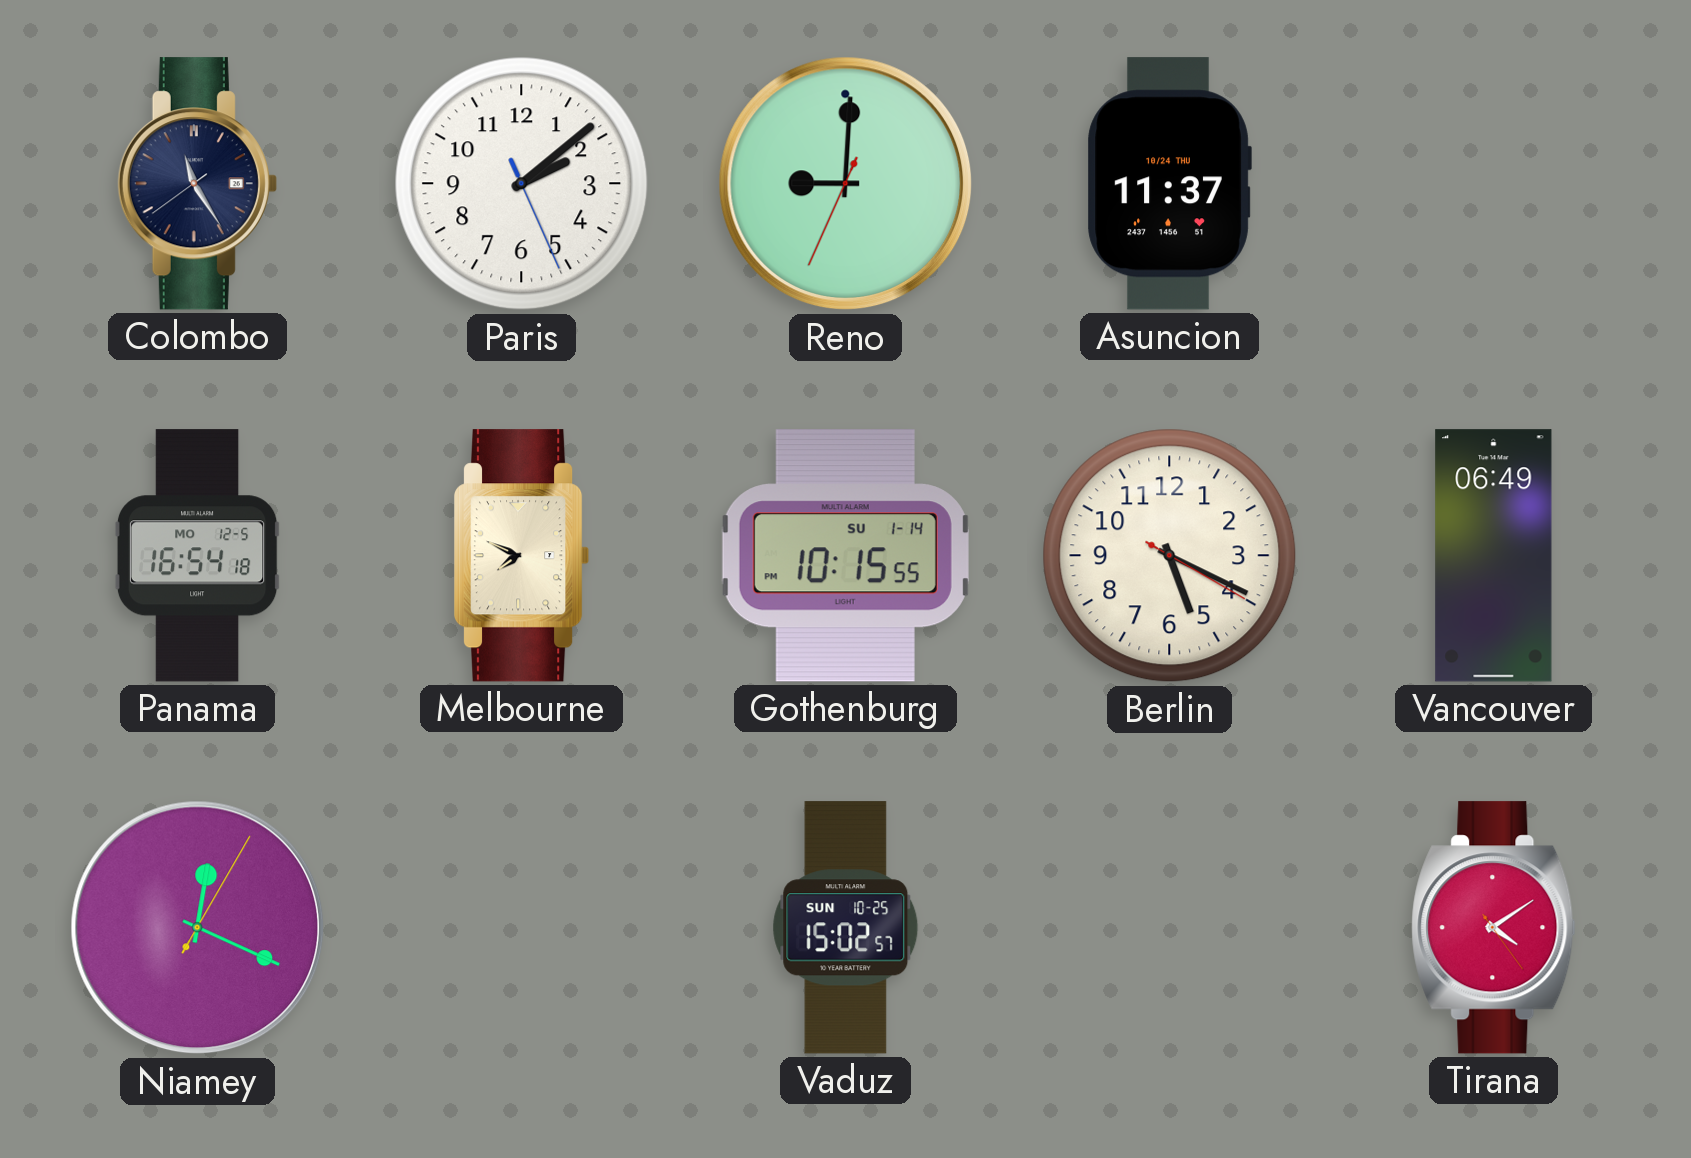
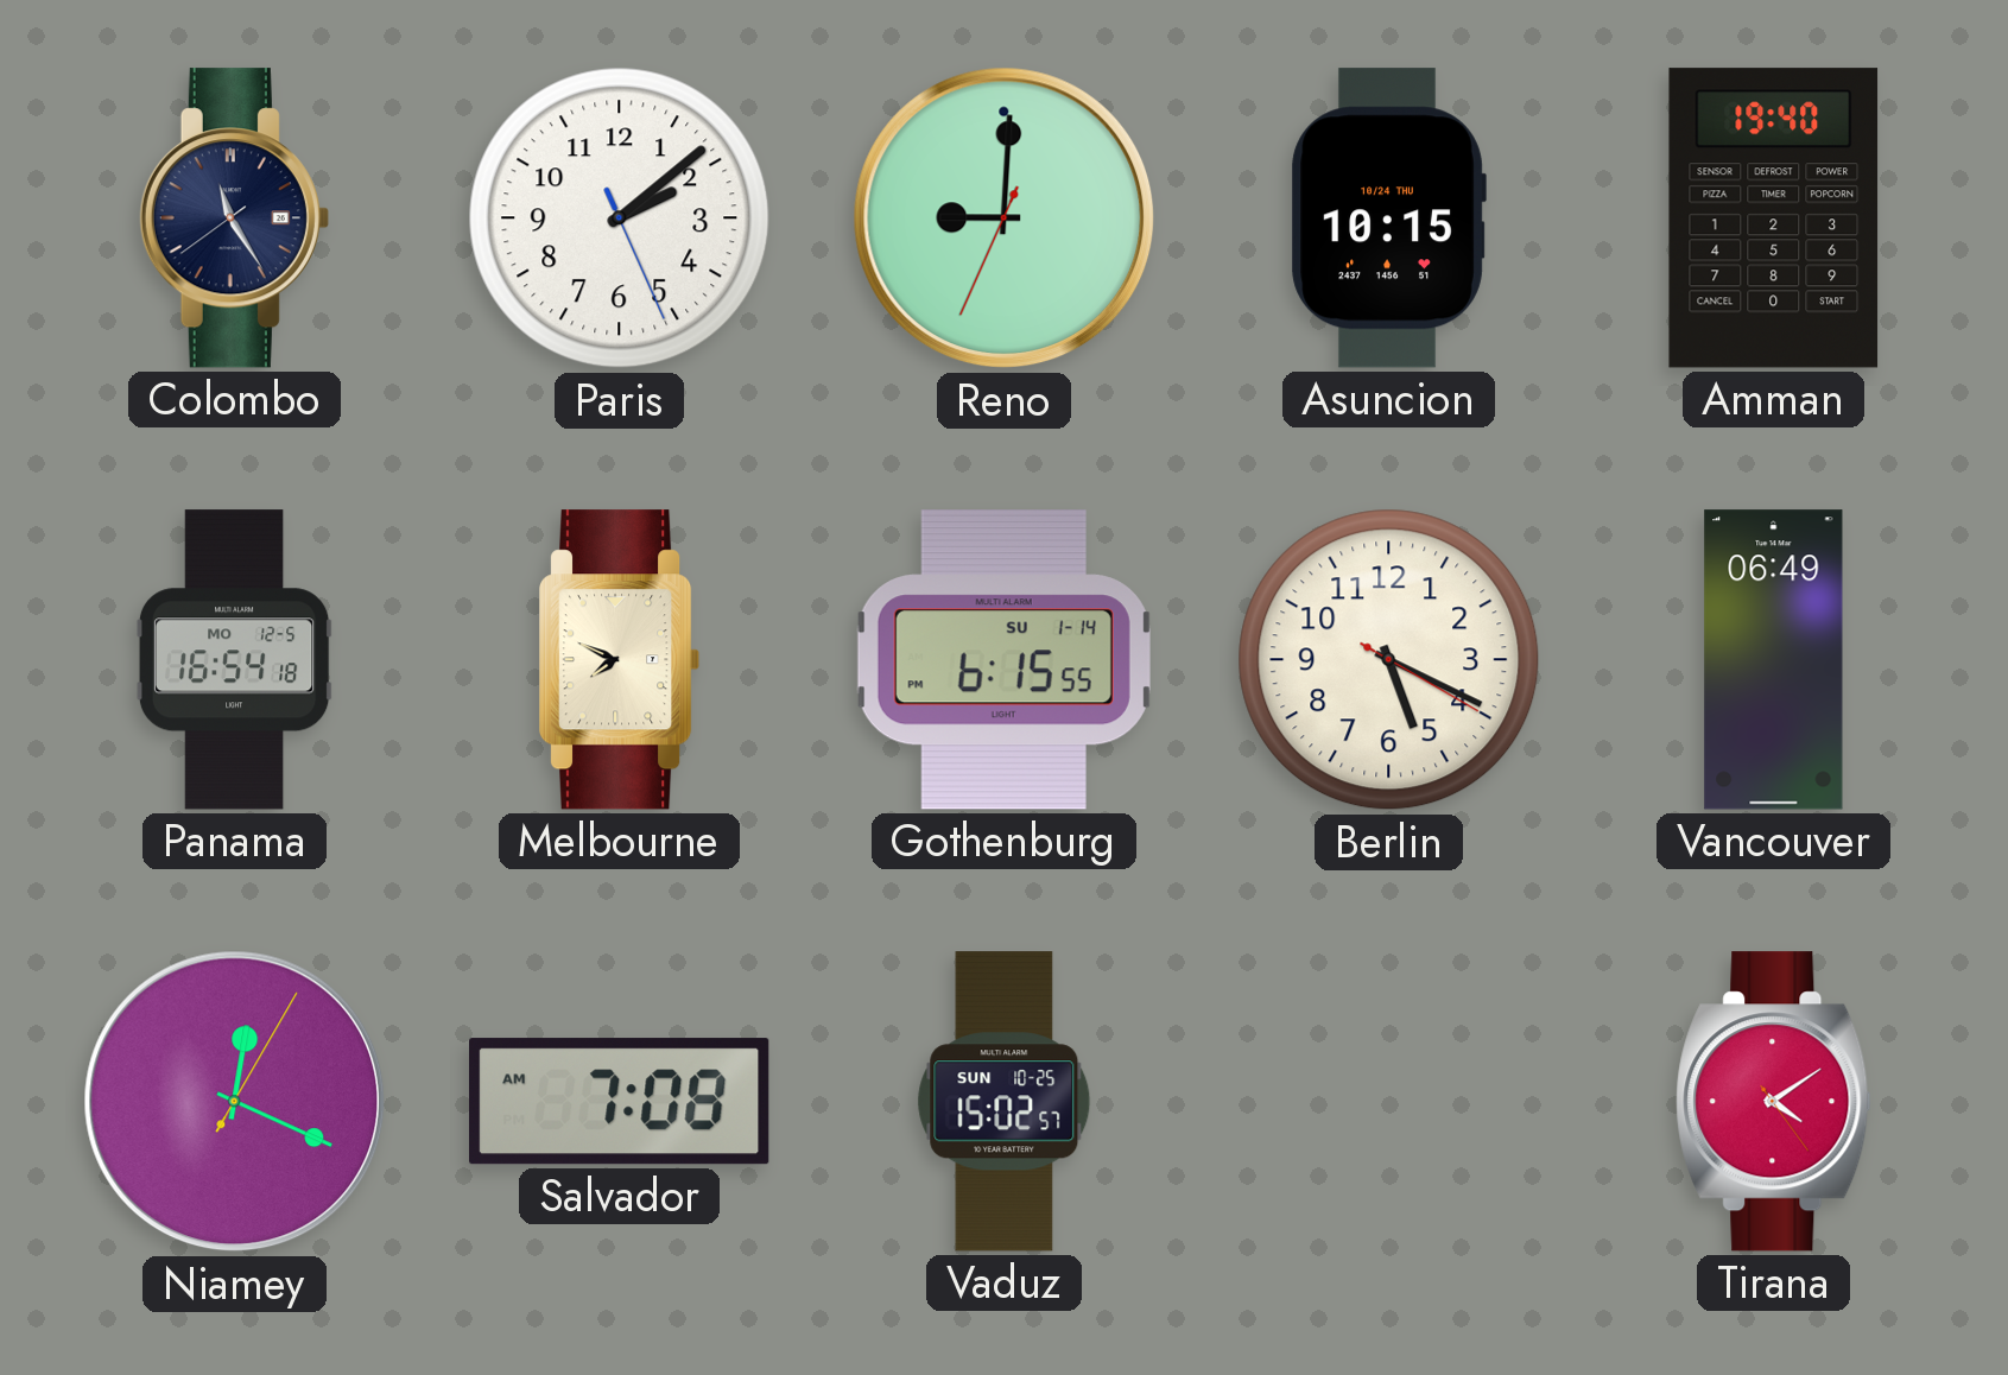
Asuncion: 11:37 -> 10:15
Amman: none -> 19:40
Gothenburg: 10:15 -> 6:15
Salvador: none -> 7:08
